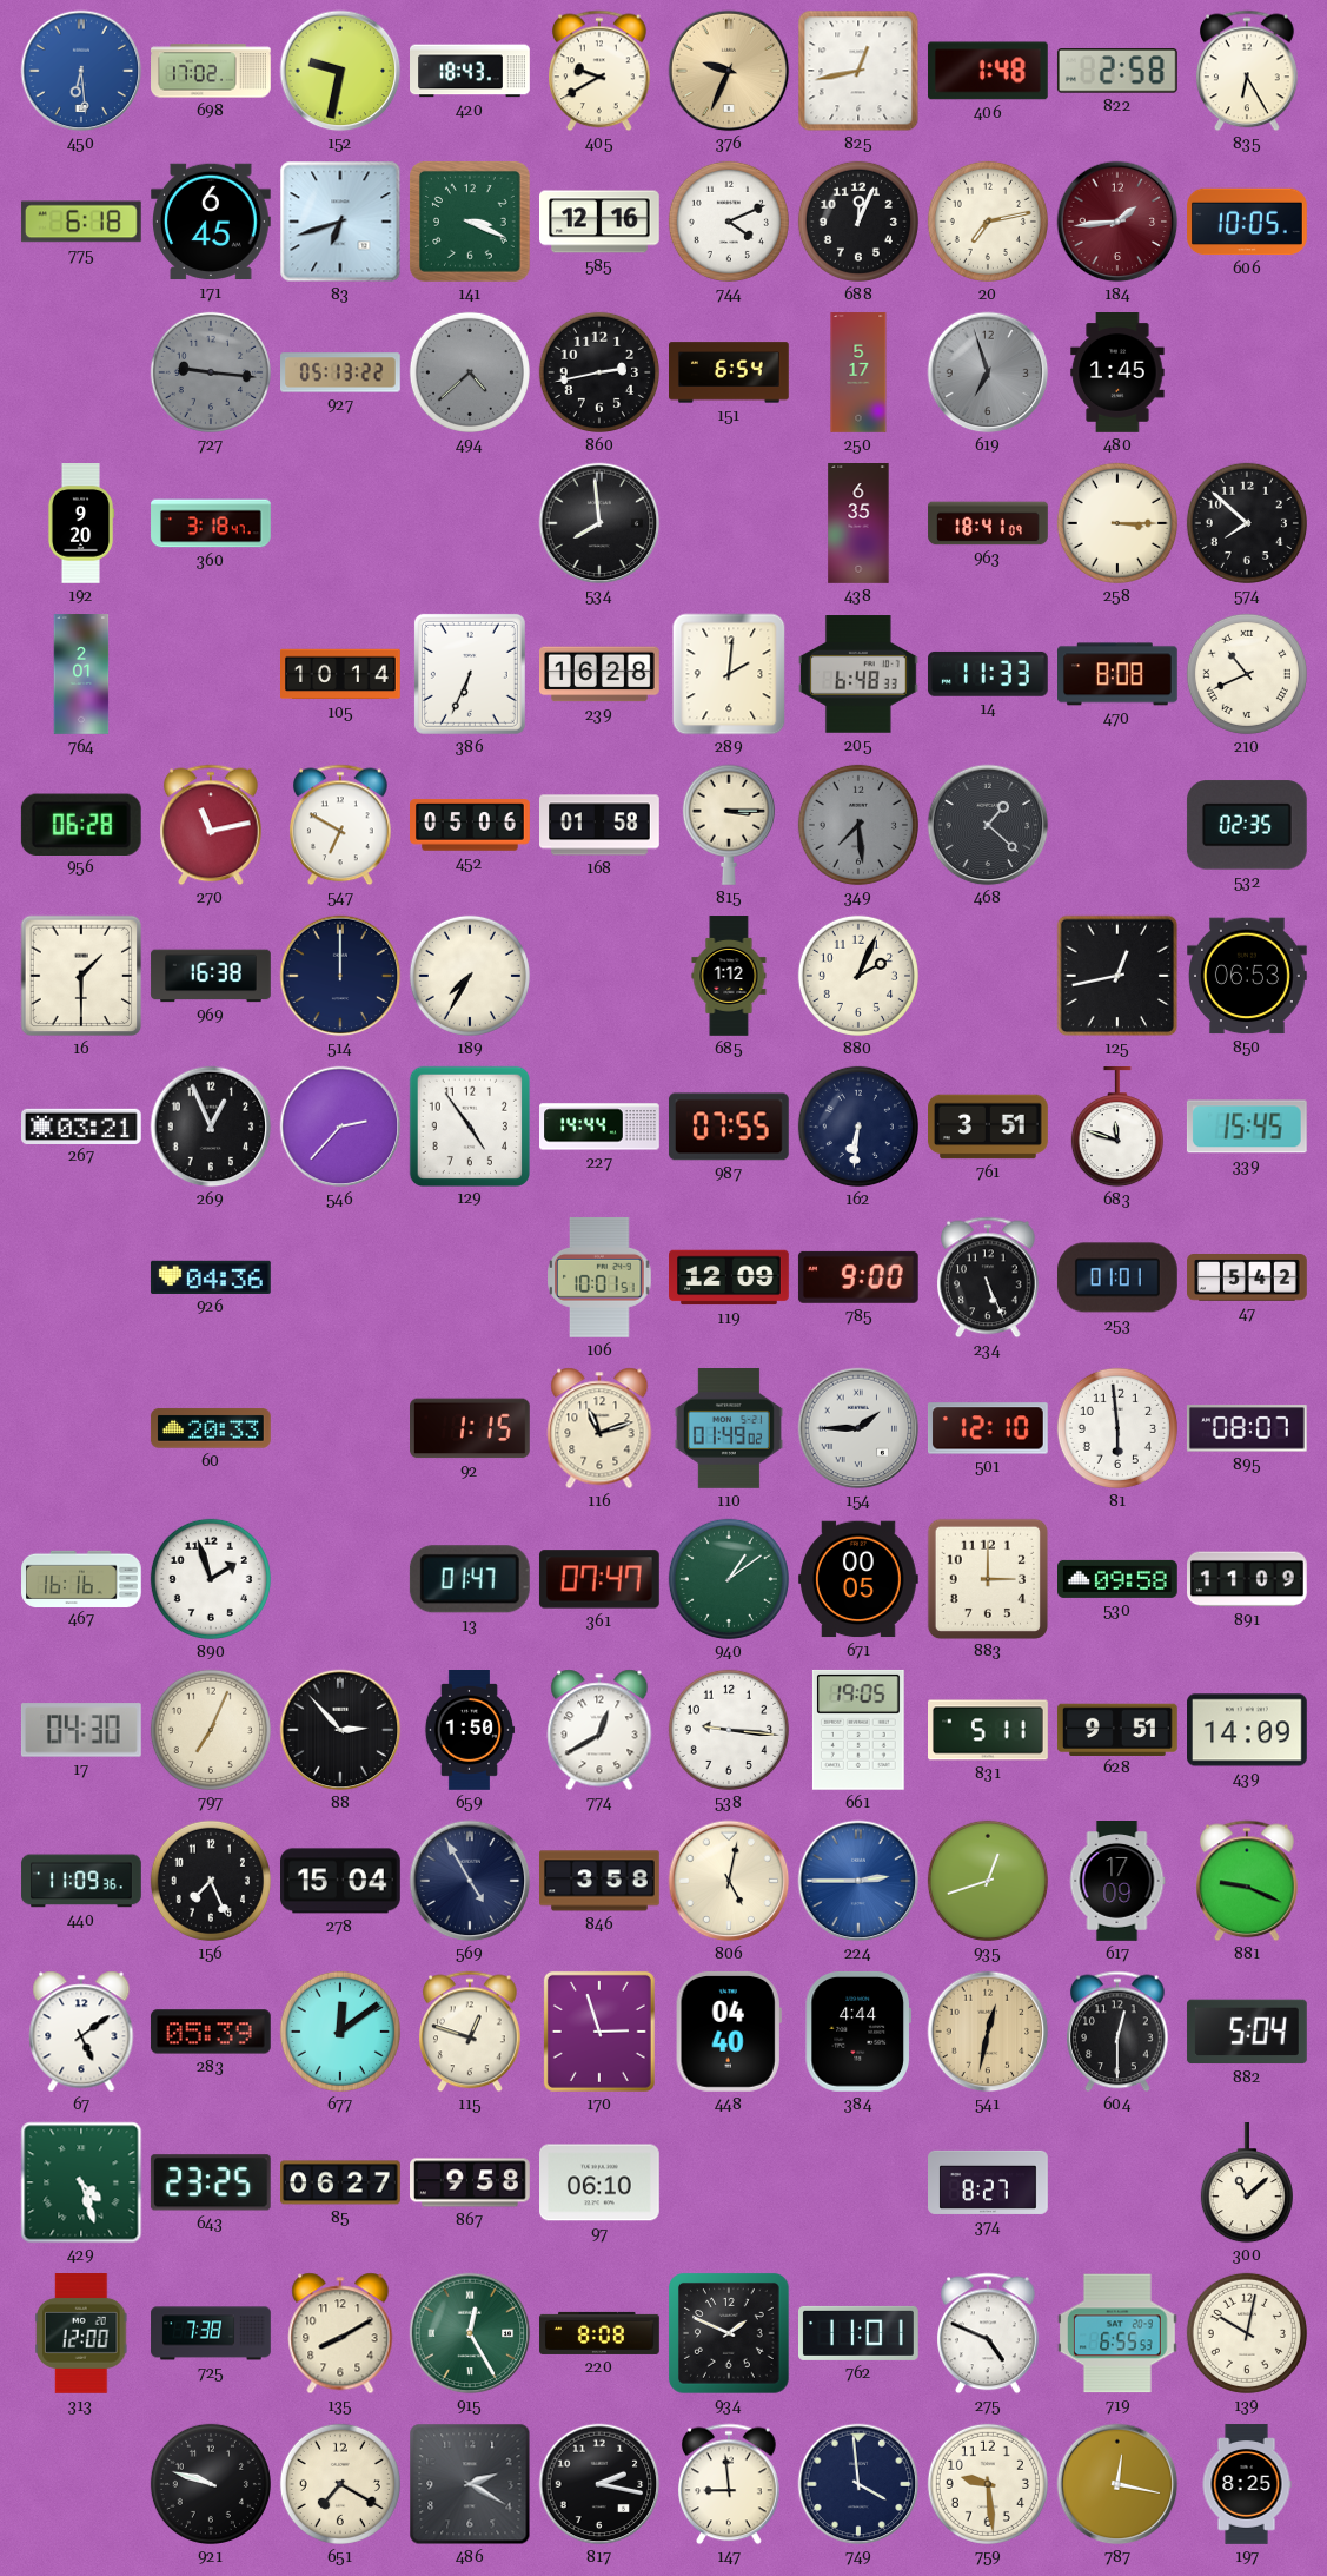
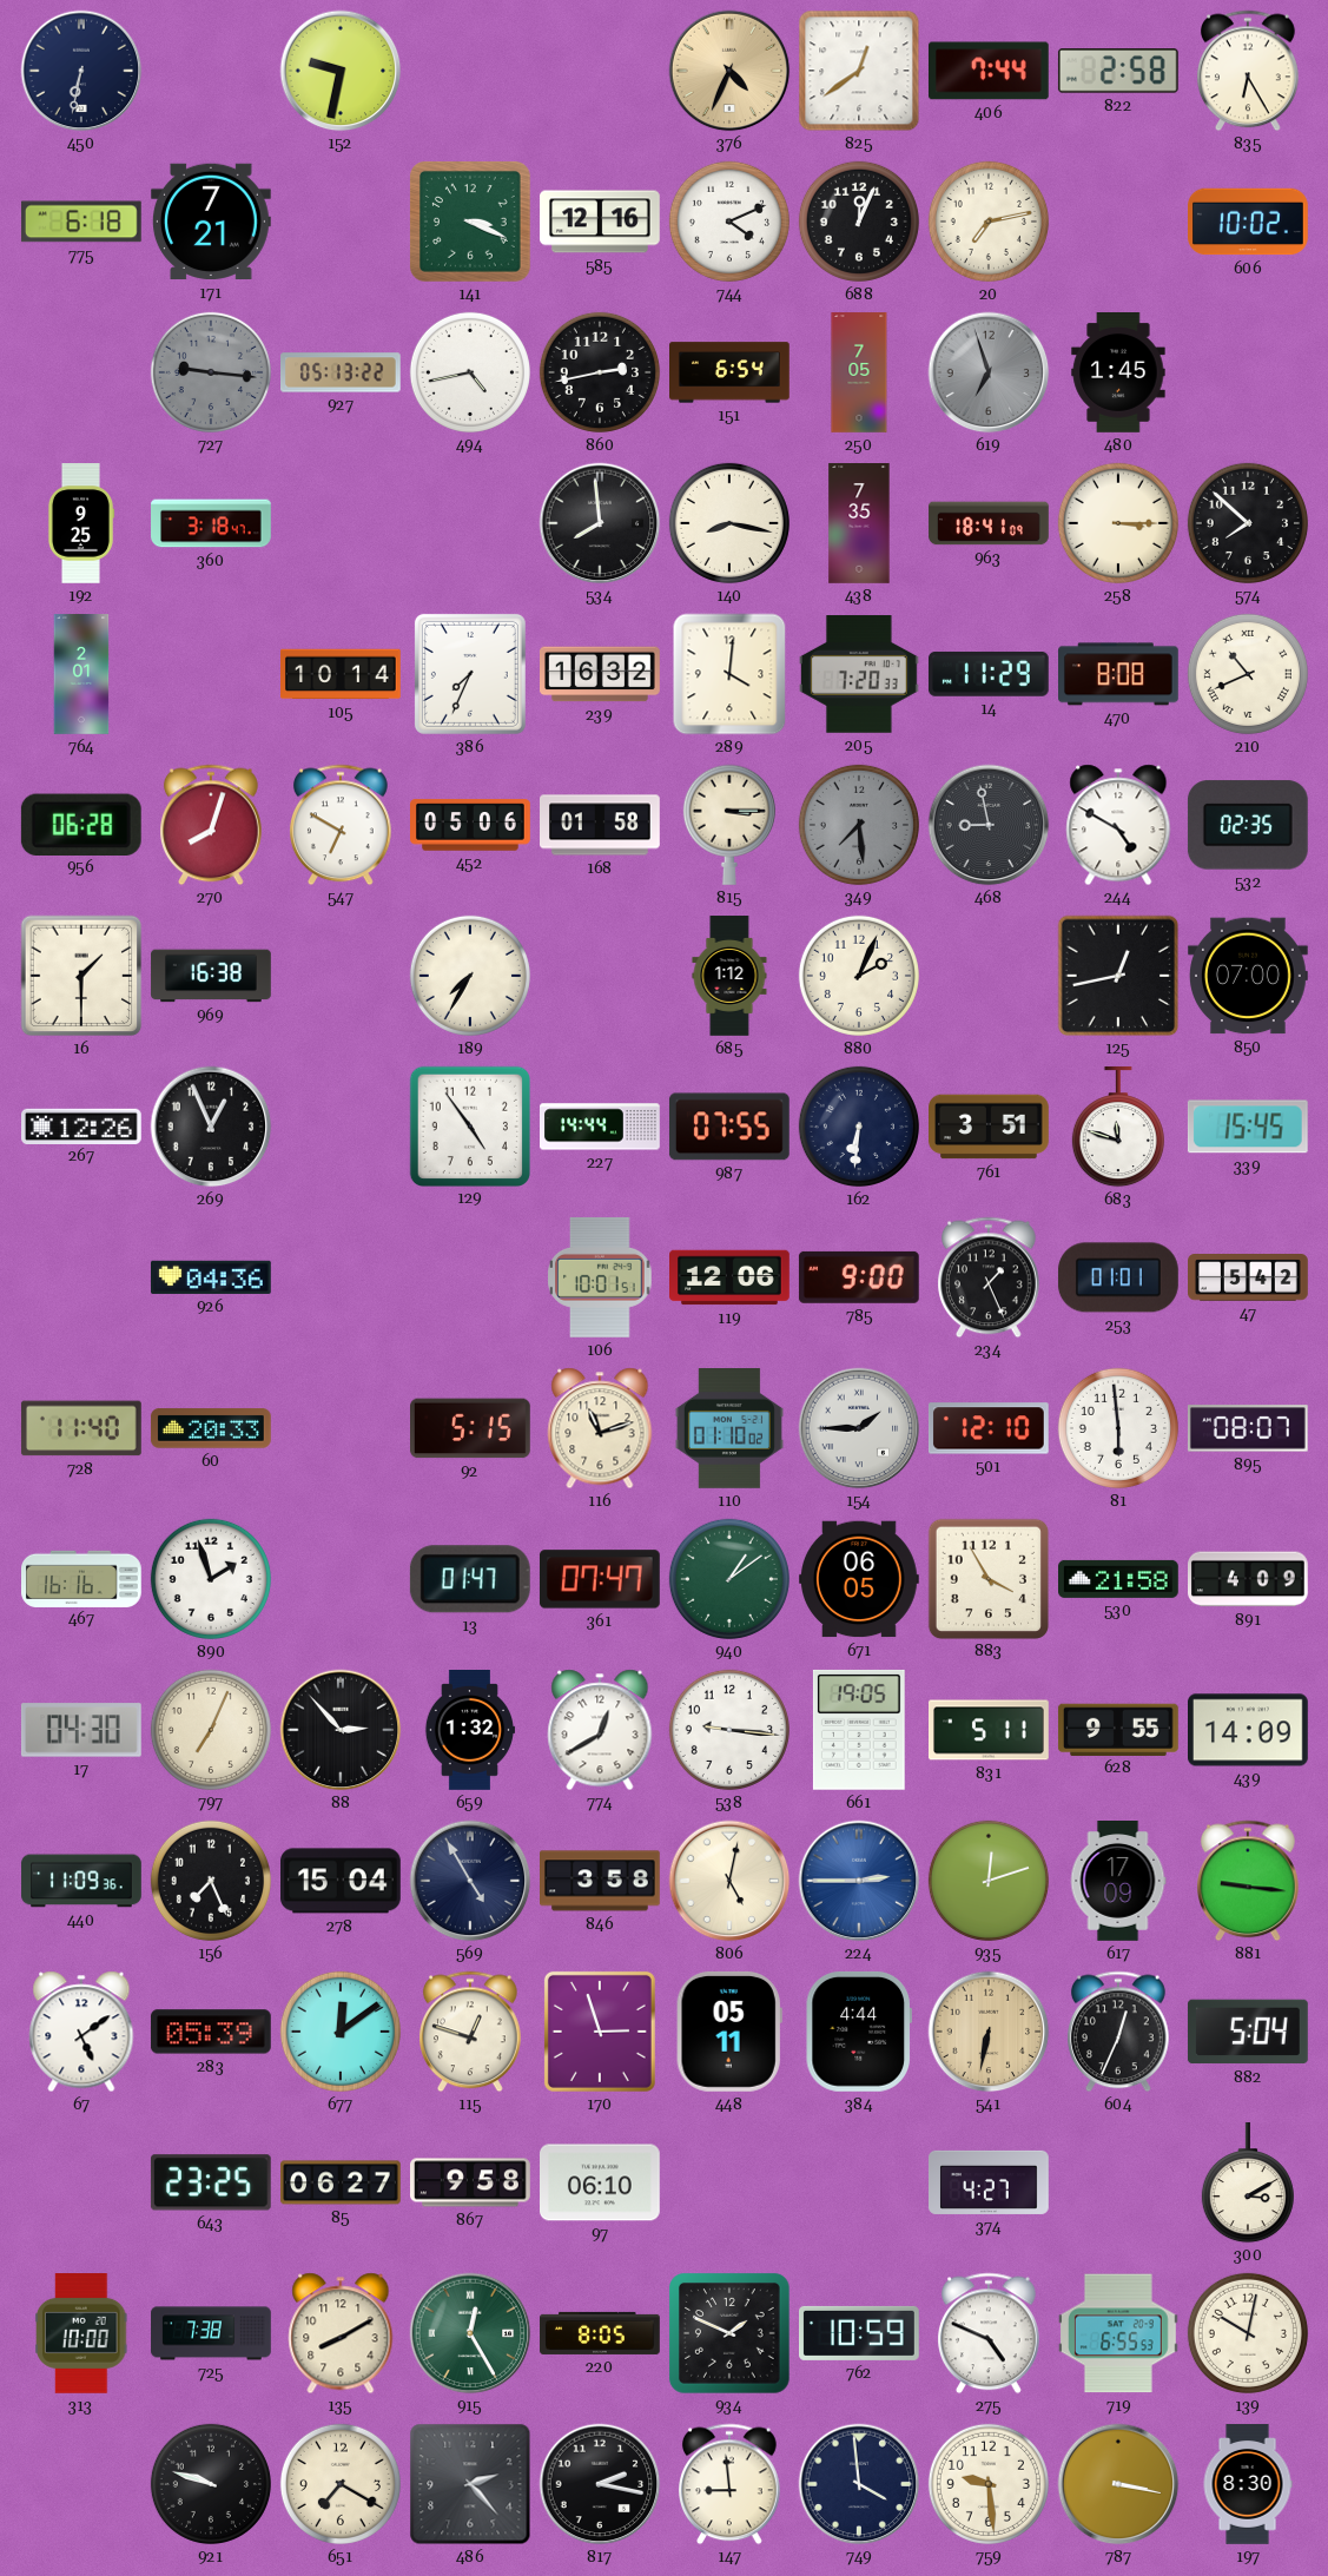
450: 6:29 -> 6:32
450 dial: blue -> navy
698: 17:02 -> none
420: 18:43 -> none
405: 9:40 -> none
376: 9:34 -> 4:34
825: 12:43 -> 12:39
406: 1:48 -> 7:44
171: 6:45 -> 7:21
83: 6:42 -> none
184: 1:44 -> none
606: 10:05 -> 10:02
494: 4:38 -> 4:43
494 dial: grey -> white
250: 5:17 -> 7:05
192: 9:20 -> 9:25
140: none -> 8:17
438: 6:35 -> 7:35
386: 6:34 -> 7:34
239: 16:28 -> 16:32
289: 2:01 -> 4:01
205: 6:48 -> 7:20
14: 11:33 -> 11:29
270: 11:13 -> 8:03
468: 1:22 -> 8:58
244: none -> 4:50
514: 12:00 -> none
850: 06:53 -> 07:00
267: 03:21 -> 12:26
546: 2:37 -> none
119: 12:09 -> 12:06
234: 5:26 -> 1:26
728: none -> 11:40
92: 1:15 -> 5:15
110: 01:49 -> 01:10
671: 00:05 -> 06:05
883: 3:00 -> 3:55
530: 09:58 -> 21:58
891: 11:09 -> 4:09
659: 1:50 -> 1:32
628: 9:51 -> 9:55
935: 12:42 -> 12:12
881: 9:19 -> 9:16
448: 04:40 -> 05:11
541: 12:32 -> 6:32
604: 12:30 -> 12:34
429: 4:27 -> none
374: 8:27 -> 4:27
300: 11:08 -> 3:10
313: 12:00 -> 10:00
220: 8:08 -> 8:05
762: 11:01 -> 10:59
486: 2:20 -> 2:23
787: 12:17 -> 3:17
197: 8:25 -> 8:30
